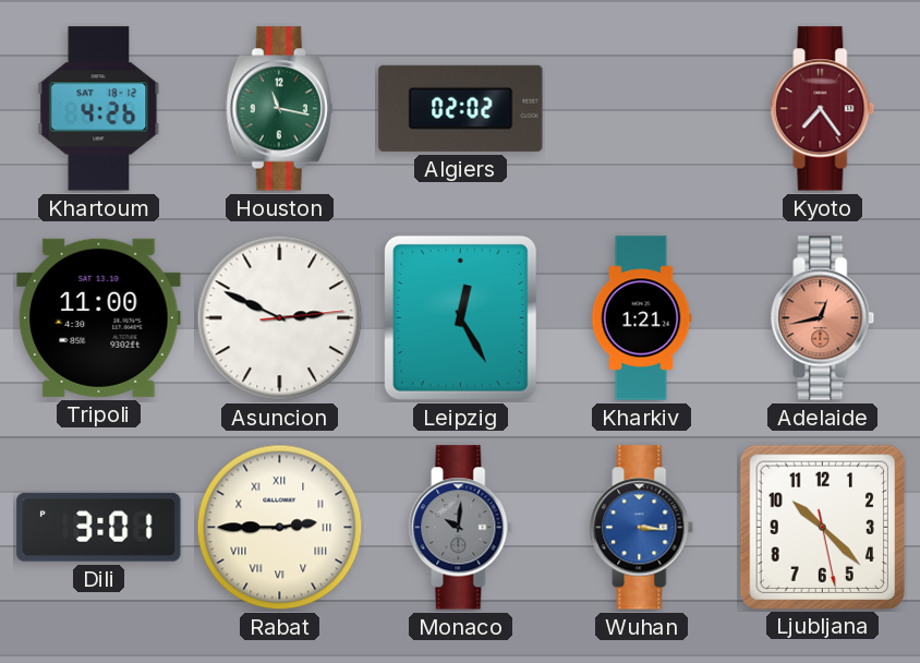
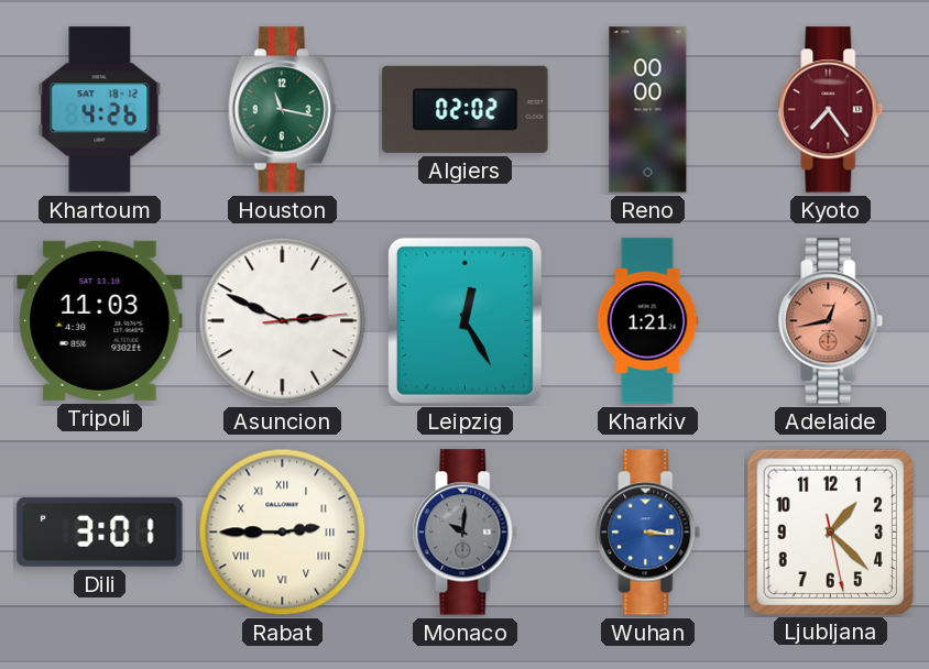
Reno: none -> 00:00
Tripoli: 11:00 -> 11:03
Ljubljana: 10:22 -> 1:22
